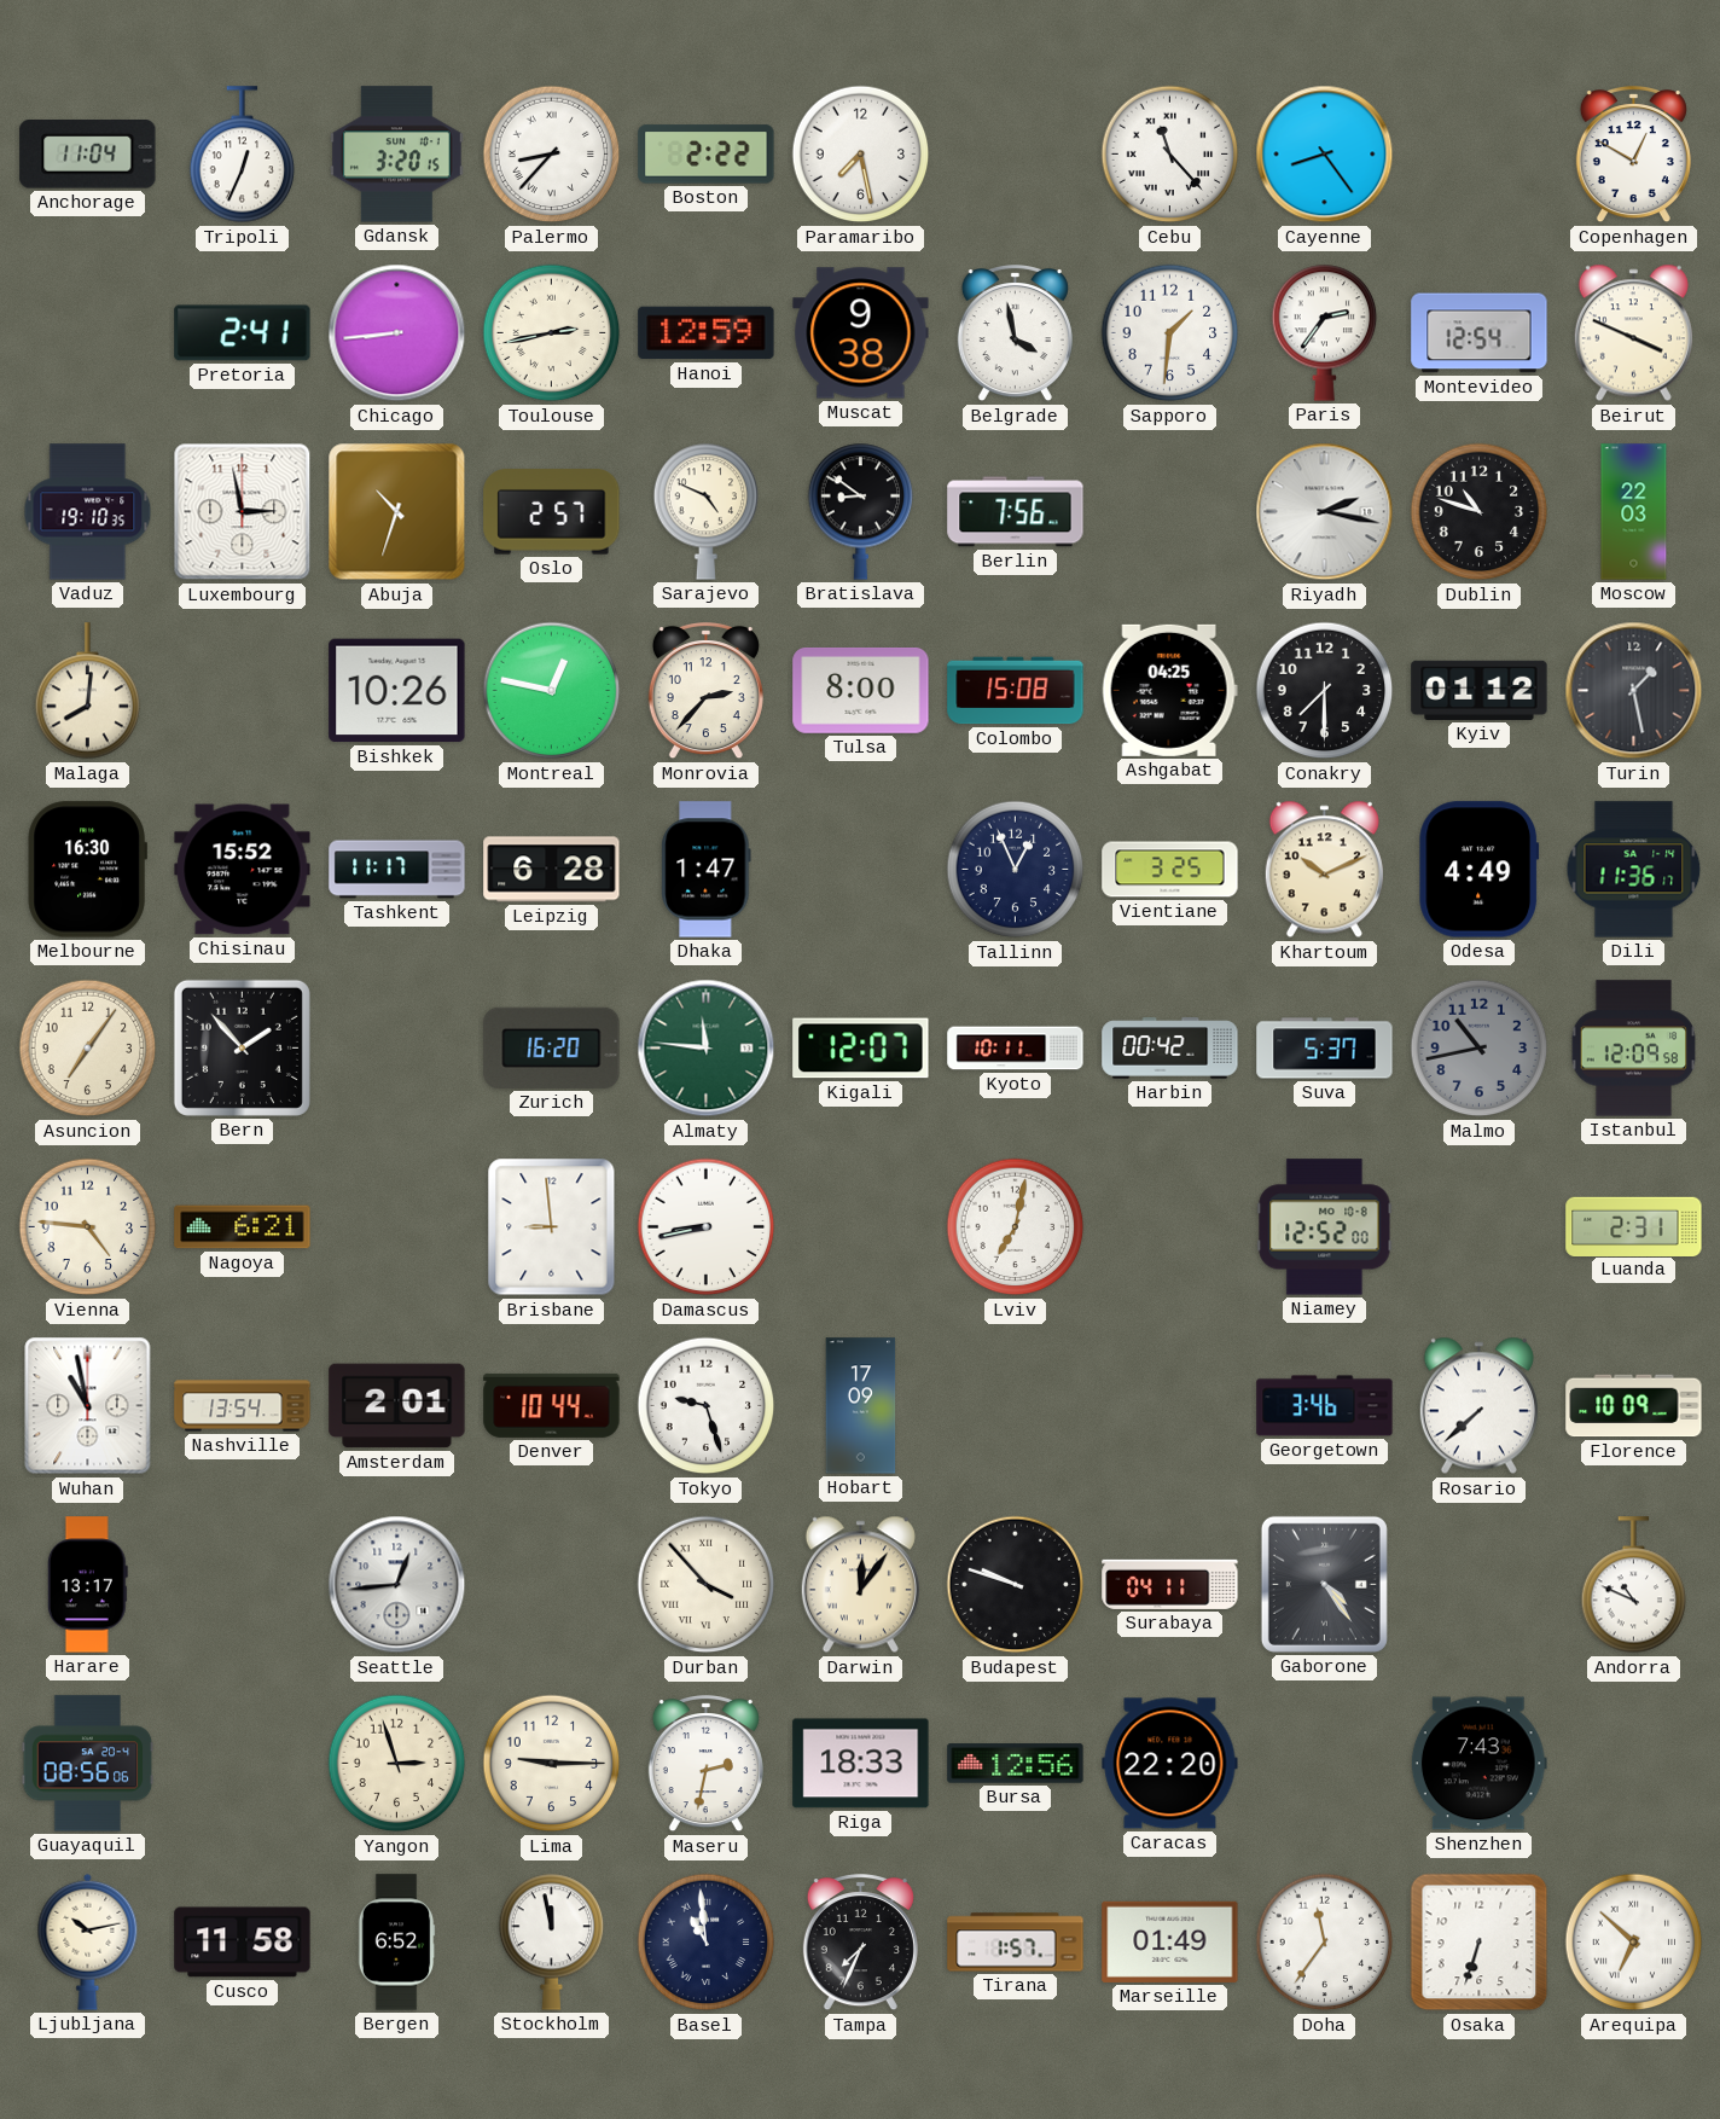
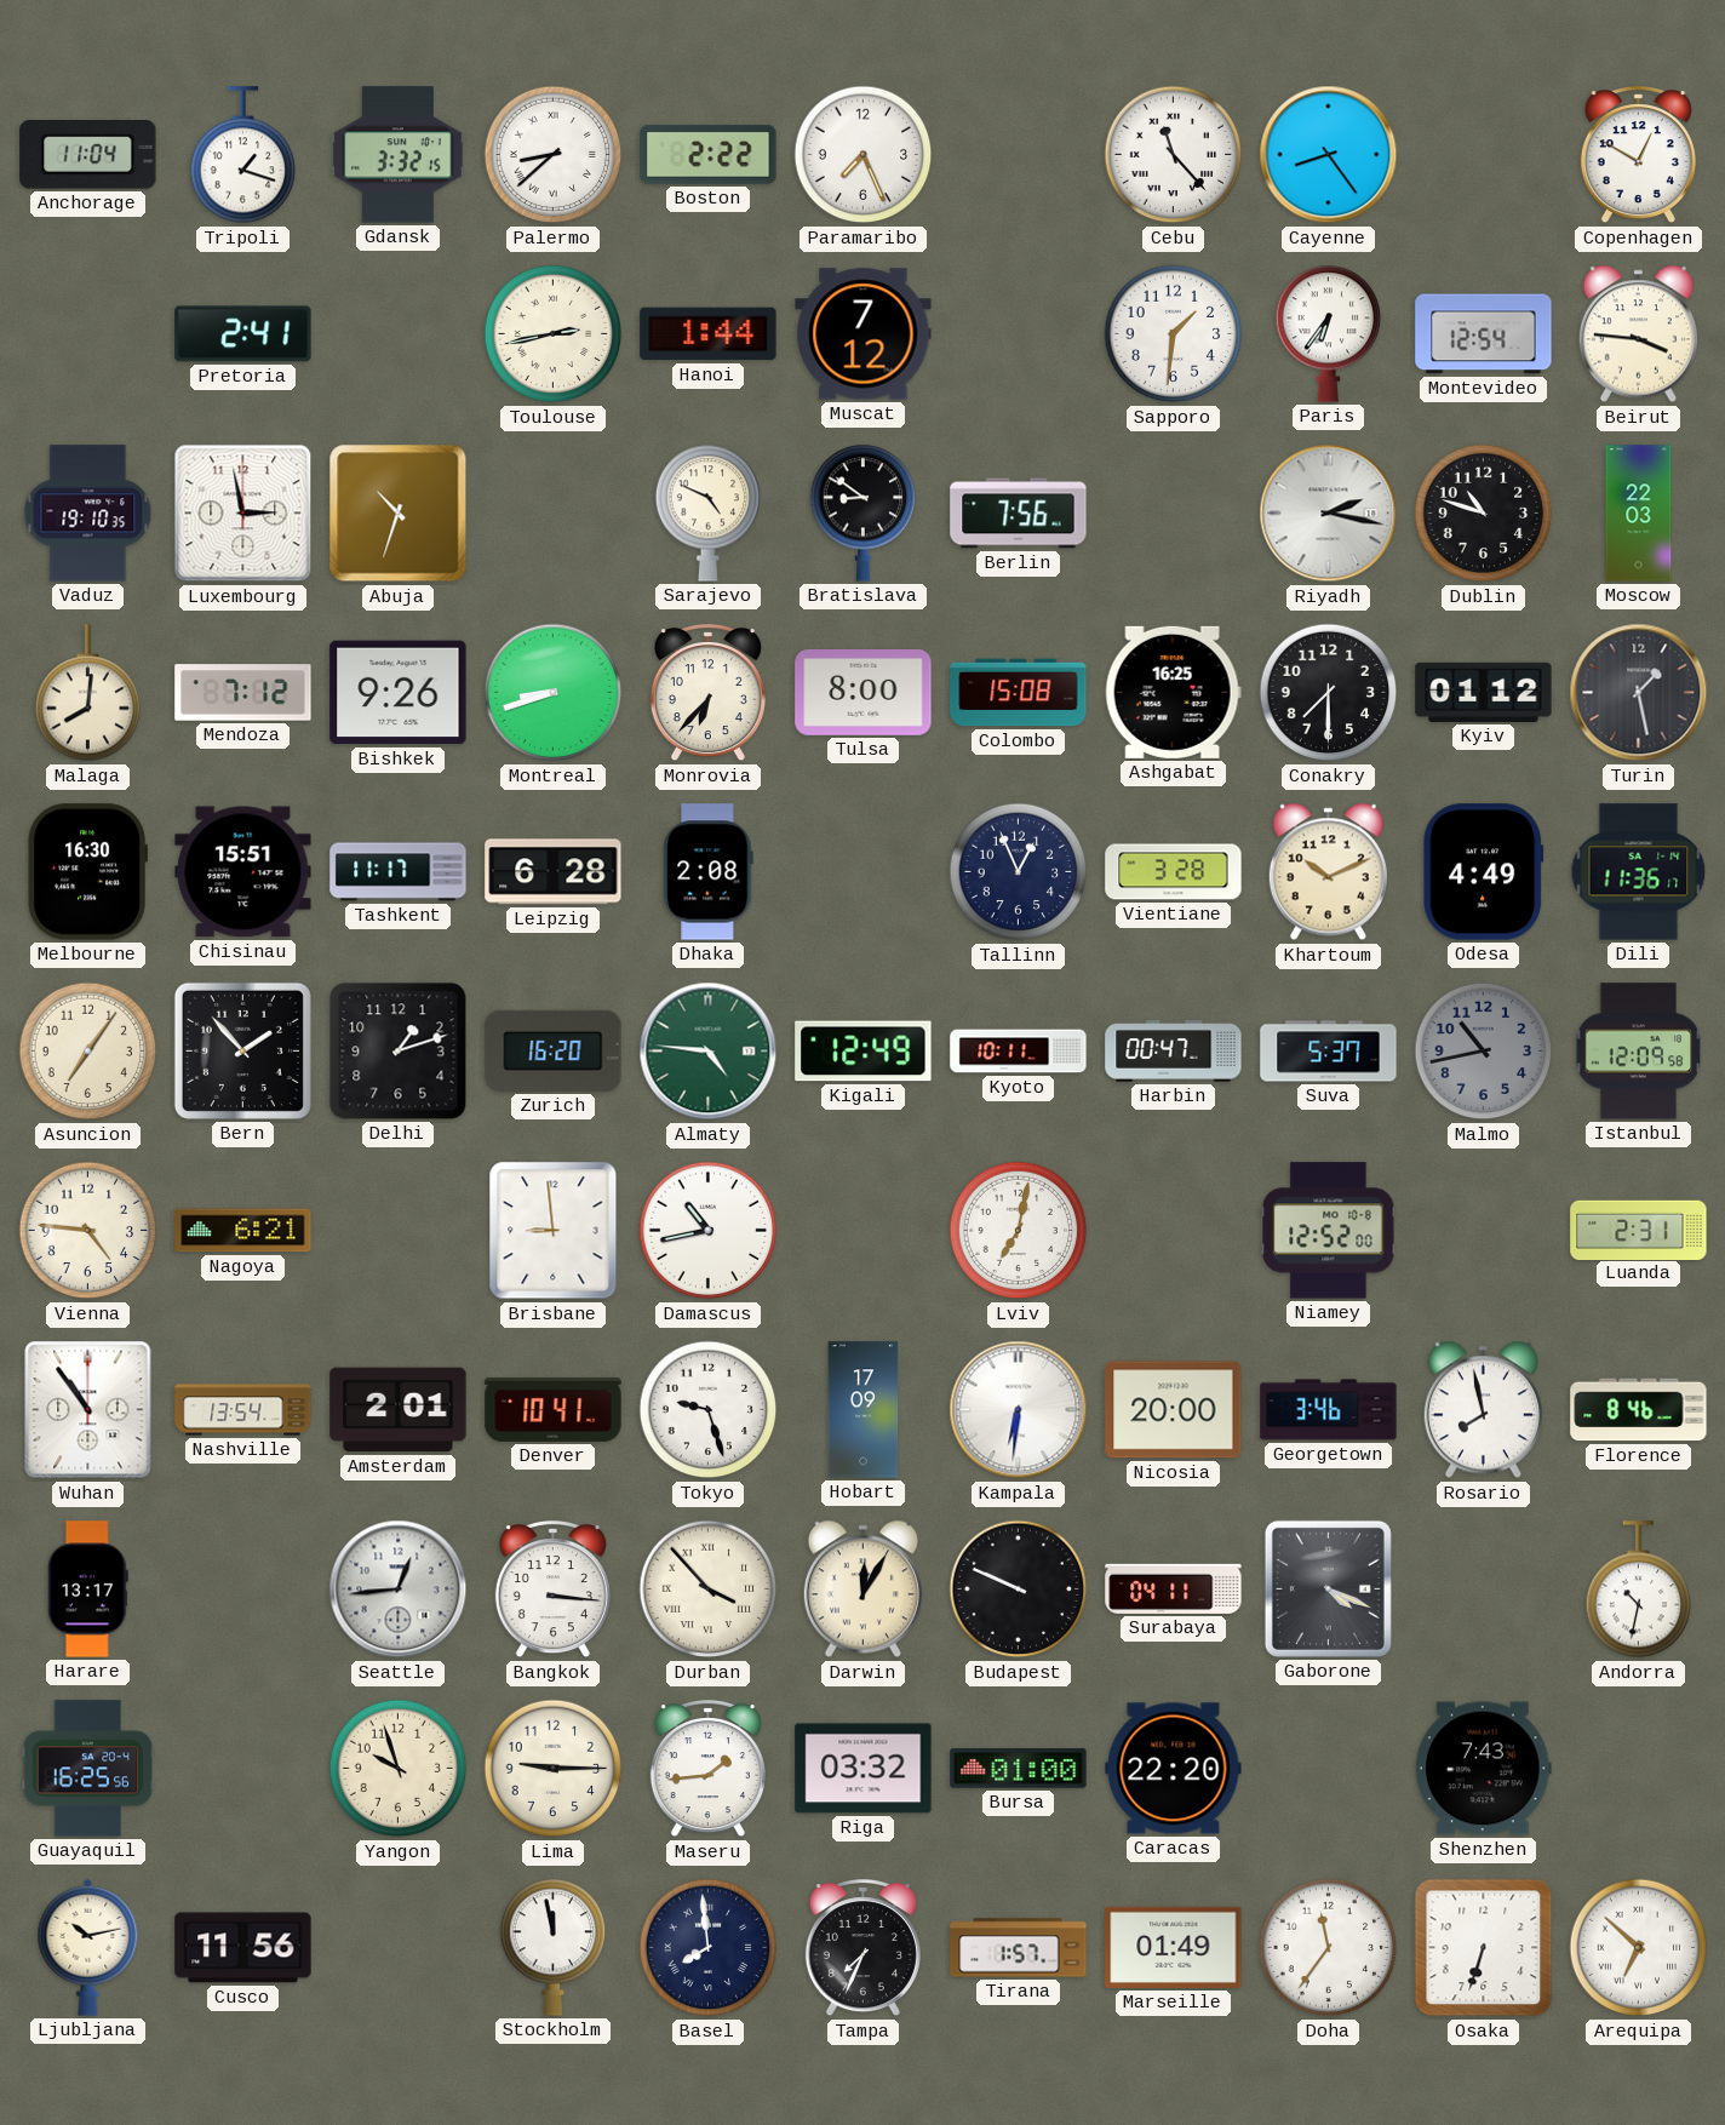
Tripoli: 12:34 -> 1:18
Gdansk: 3:20 -> 3:32
Palermo: 8:37 -> 8:38
Paramaribo: 7:28 -> 7:26
Chicago: 8:44 -> none
Hanoi: 12:59 -> 1:44
Muscat: 9:38 -> 7:12
Belgrade: 3:58 -> none
Paris: 2:36 -> 6:36
Beirut: 3:49 -> 3:46
Oslo: 2:57 -> none
Mendoza: none -> 7:12
Bishkek: 10:26 -> 9:26
Montreal: 12:47 -> 8:42
Monrovia: 2:37 -> 6:37
Ashgabat: 04:25 -> 16:25
Chisinau: 15:52 -> 15:51
Dhaka: 1:47 -> 2:08
Vientiane: 3:25 -> 3:28
Delhi: none -> 1:12
Almaty: 11:46 -> 4:46
Kigali: 12:07 -> 12:49
Harbin: 00:42 -> 00:47
Damascus: 8:43 -> 10:43
Wuhan: 10:58 -> 10:54
Denver: 10:44 -> 10:41
Kampala: none -> 6:31
Nicosia: none -> 20:00
Rosario: 7:38 -> 7:58
Florence: 10:09 -> 8:46
Bangkok: none -> 3:16
Darwin: 12:06 -> 12:05
Budapest: 9:48 -> 9:49
Gaborone: 4:24 -> 4:19
Andorra: 10:49 -> 10:32
Guayaquil: 08:56 -> 16:25
Yangon: 2:57 -> 9:57
Maseru: 2:32 -> 1:44
Riga: 18:33 -> 03:32
Bursa: 12:56 -> 01:00
Cusco: 11:58 -> 11:56
Bergen: 6:52 -> none
Basel: 10:59 -> 7:59
